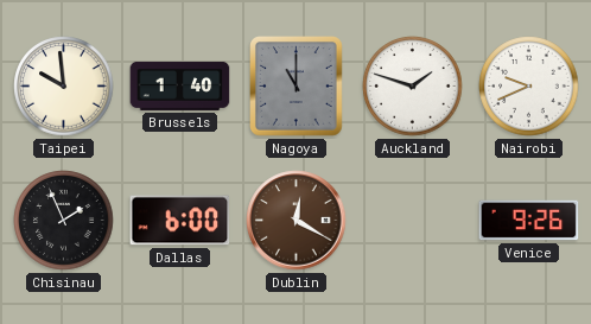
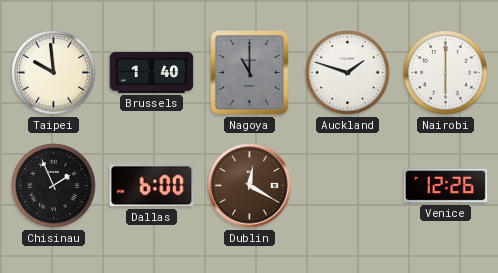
Nairobi: 9:41 -> 6:00
Venice: 9:26 -> 12:26
